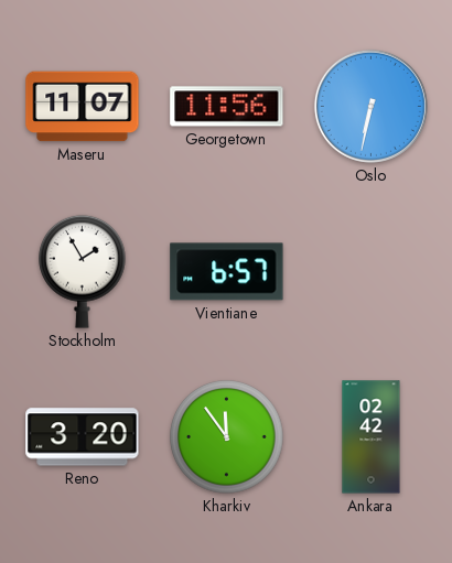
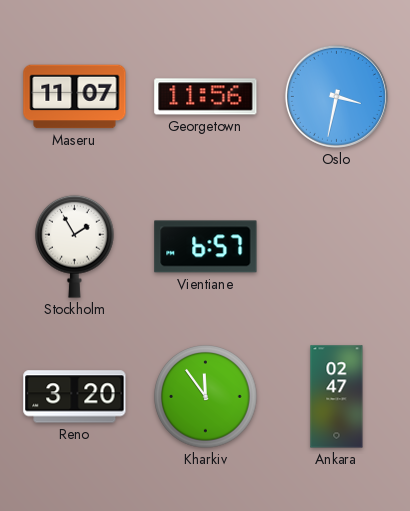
Oslo: 6:32 -> 3:32
Ankara: 02:42 -> 02:47
